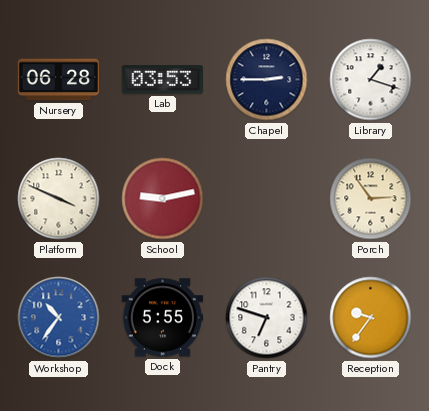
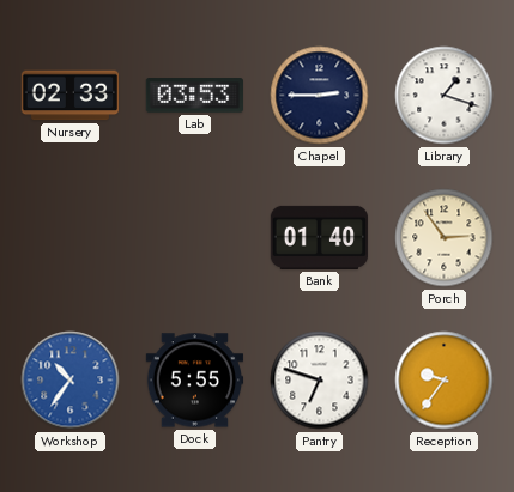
Nursery: 06:28 -> 02:33
Platform: 3:49 -> none
School: 9:13 -> none
Bank: none -> 01:40
